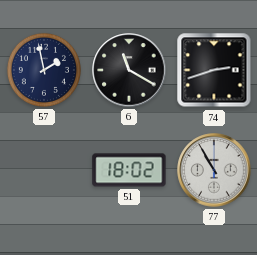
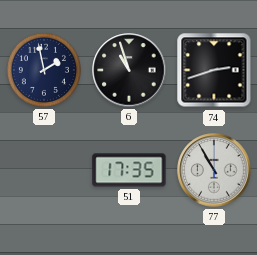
6: 11:20 -> 10:57
51: 18:02 -> 17:35
